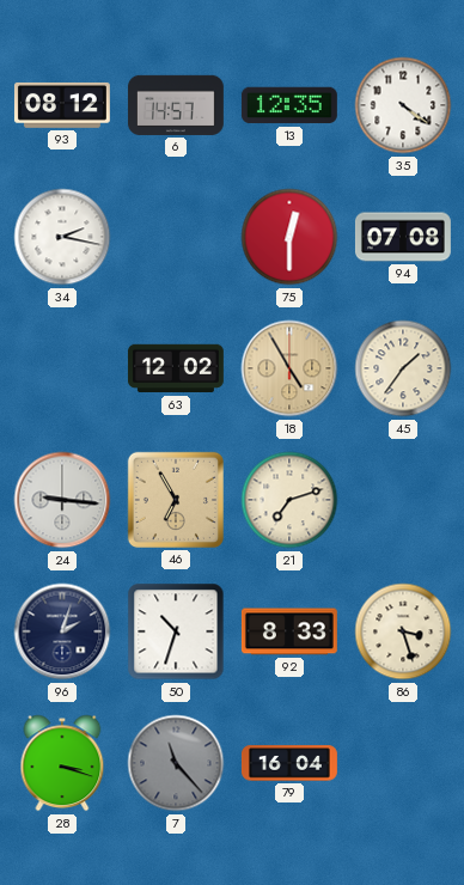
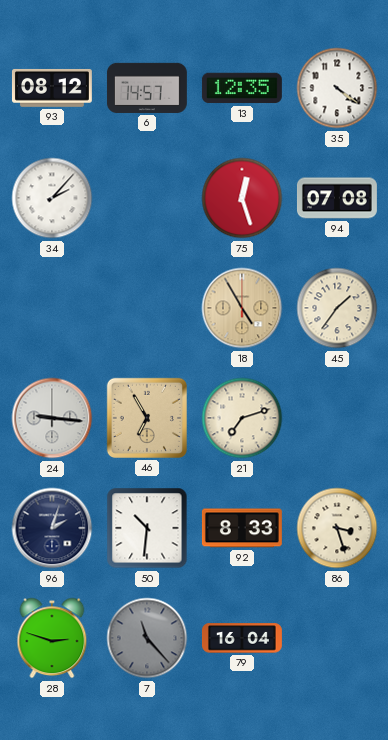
34: 2:17 -> 2:07
75: 12:30 -> 12:27
63: 12:02 -> none
50: 10:33 -> 10:31
28: 3:18 -> 2:48
